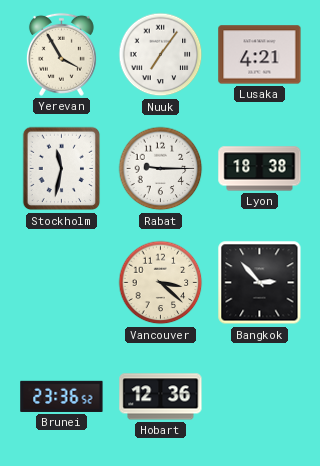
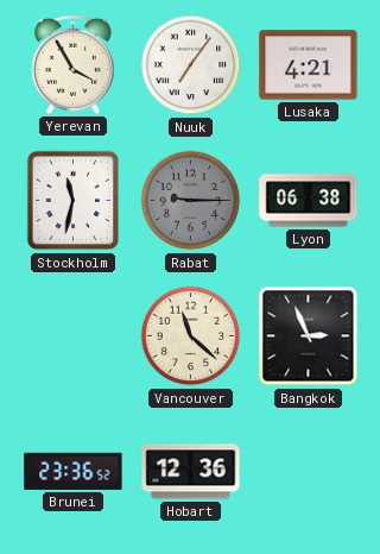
Rabat dial: white -> grey
Lyon: 18:38 -> 06:38
Vancouver: 3:22 -> 11:22
Bangkok: 2:53 -> 2:56
